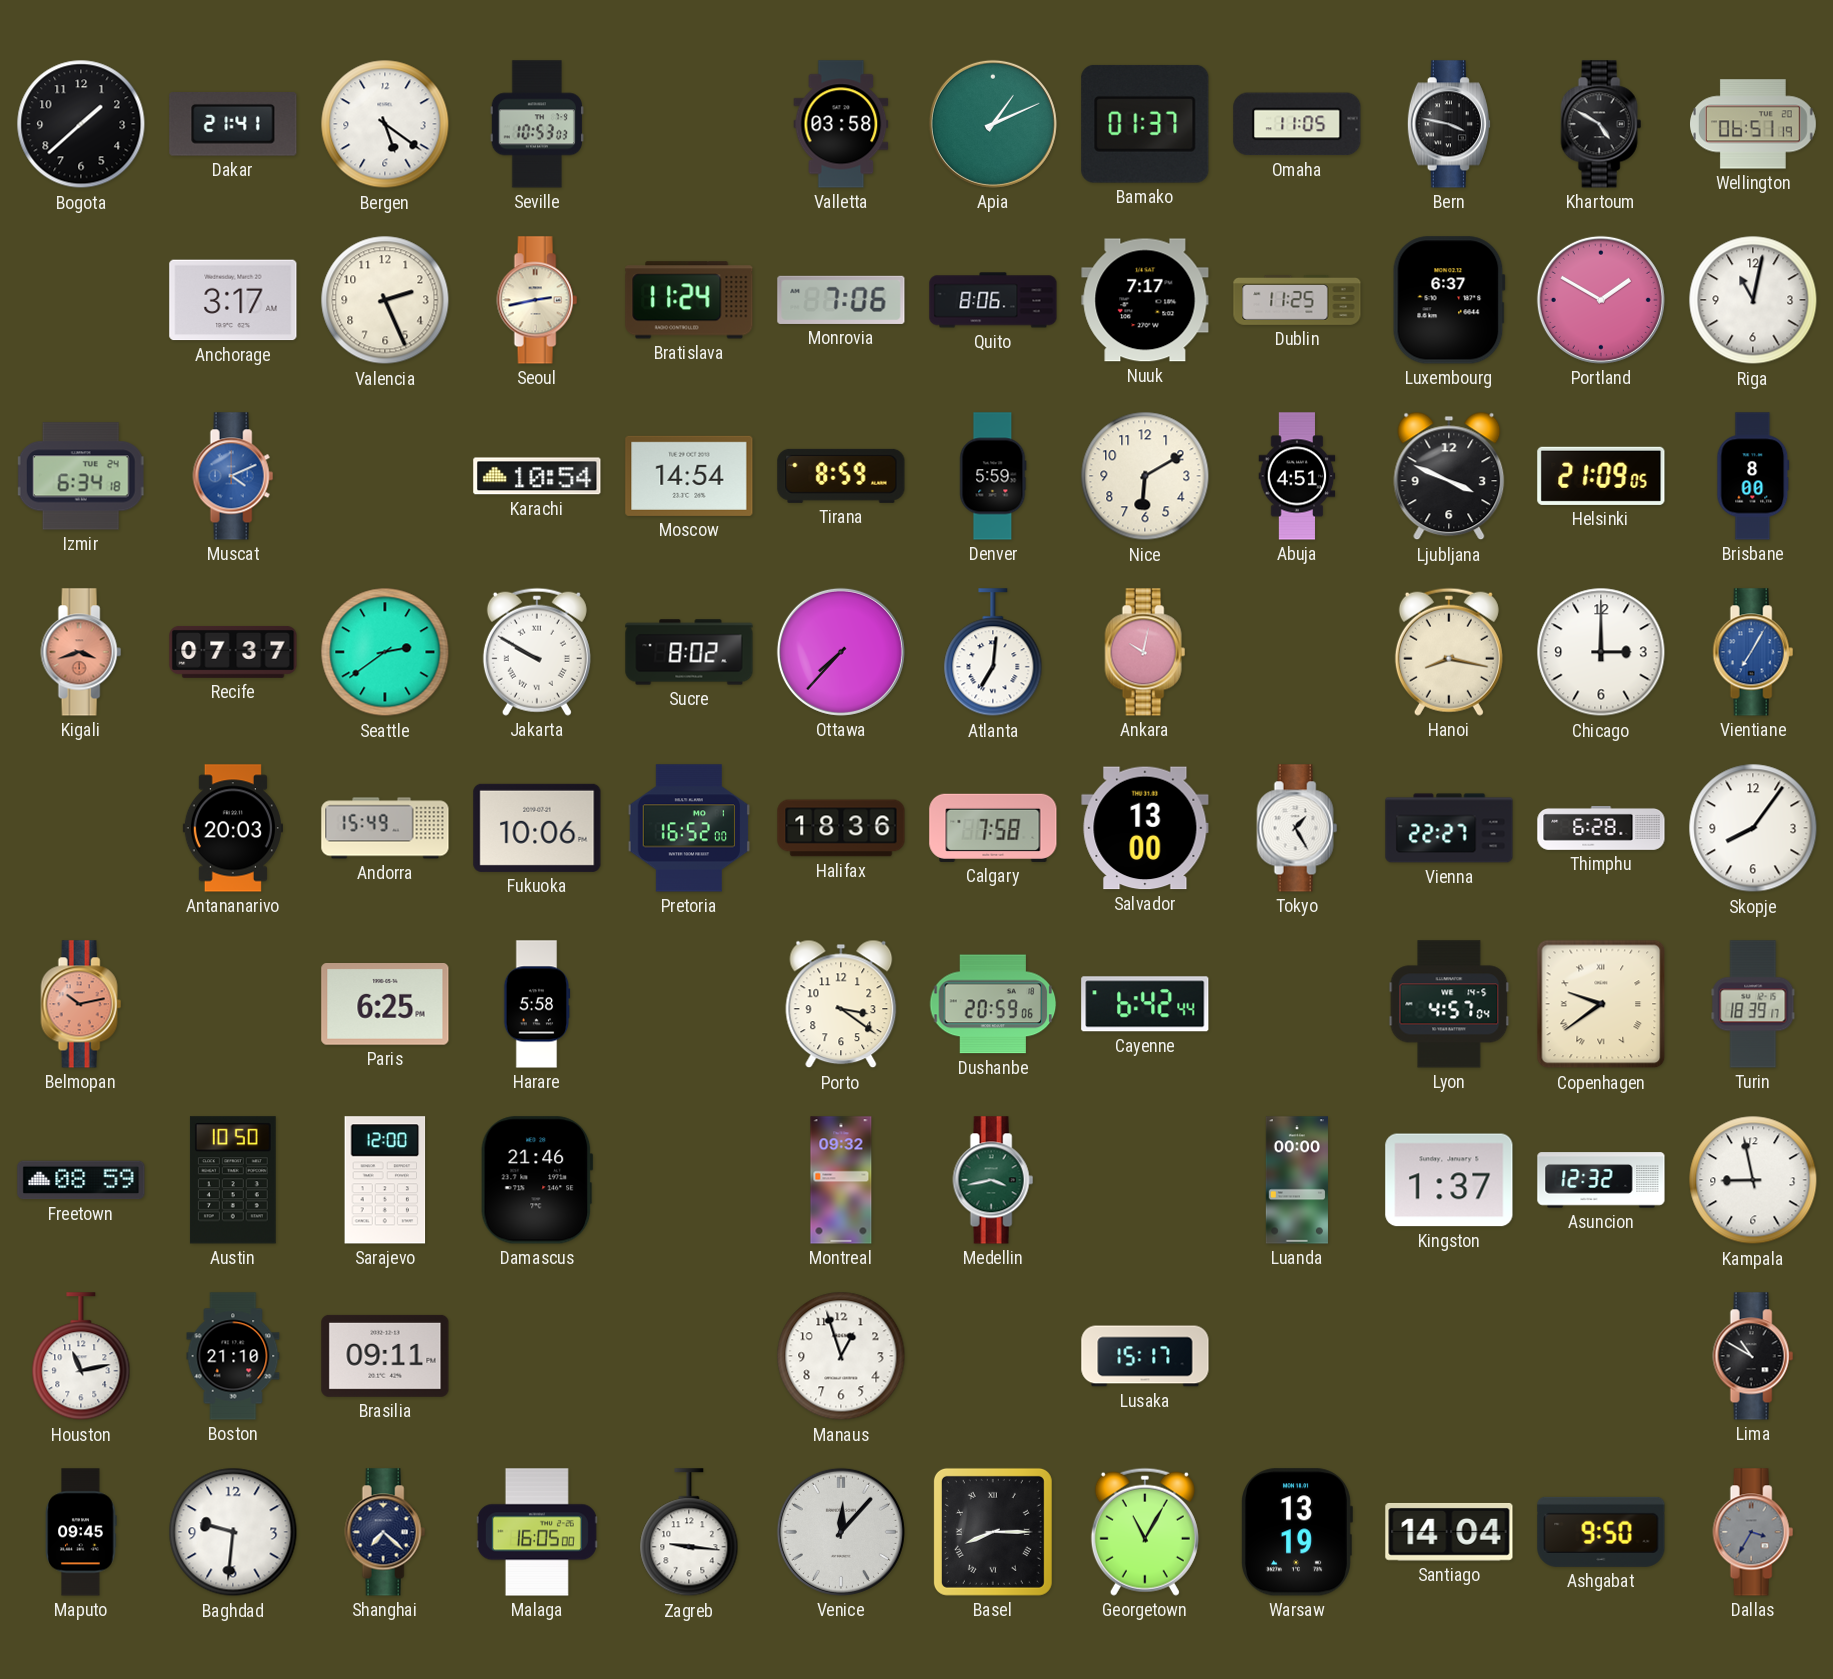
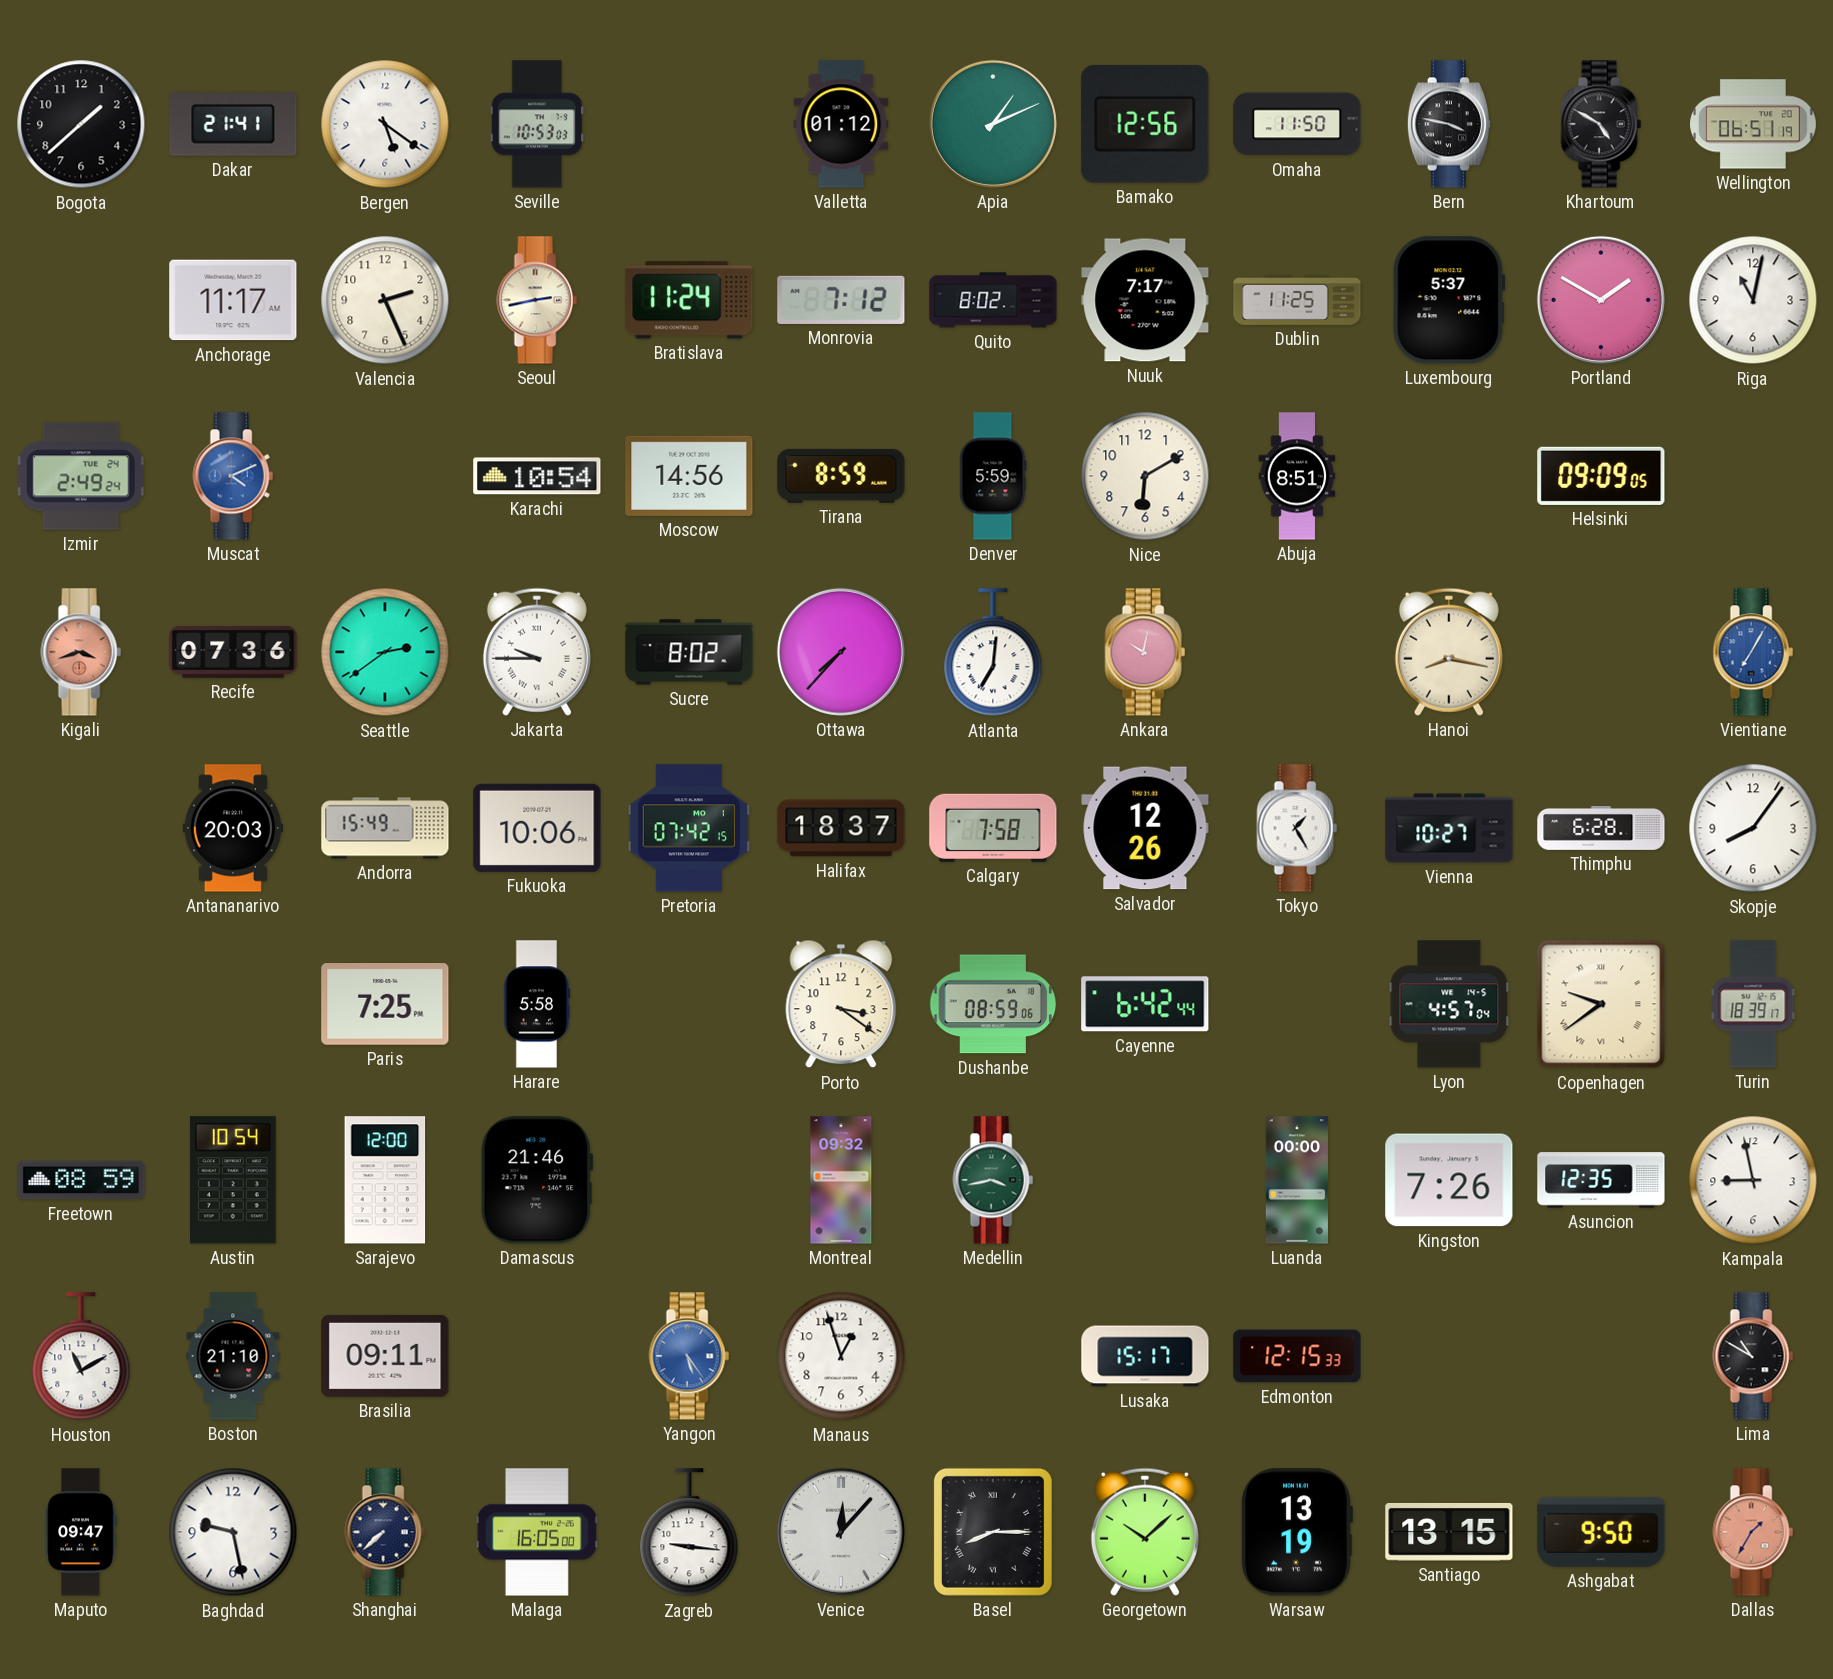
Valletta: 03:58 -> 01:12
Bamako: 01:37 -> 12:56
Omaha: 11:05 -> 11:50
Anchorage: 3:17 -> 11:17
Monrovia: 7:06 -> 7:12
Quito: 8:06 -> 8:02
Luxembourg: 6:37 -> 5:37
Izmir: 6:34 -> 2:49
Moscow: 14:54 -> 14:56
Abuja: 4:51 -> 8:51
Ljubljana: 3:49 -> none
Helsinki: 21:09 -> 09:09
Brisbane: 8:00 -> none
Recife: 07:37 -> 07:36
Jakarta: 9:50 -> 9:45
Chicago: 3:00 -> none
Pretoria: 16:52 -> 07:42
Halifax: 18:36 -> 18:37
Salvador: 13:00 -> 12:26
Vienna: 22:27 -> 10:27
Belmopan: 10:13 -> none
Paris: 6:25 -> 7:25
Dushanbe: 20:59 -> 08:59
Austin: 10:50 -> 10:54
Kingston: 1:37 -> 7:26
Asuncion: 12:32 -> 12:35
Houston: 11:13 -> 11:10
Yangon: none -> 5:24
Edmonton: none -> 12:15
Maputo: 09:45 -> 09:47
Baghdad: 9:31 -> 9:28
Shanghai: 7:22 -> 7:38
Georgetown: 11:05 -> 10:08
Santiago: 14:04 -> 13:15
Dallas: 3:35 -> 1:35
Dallas dial: grey -> salmon
